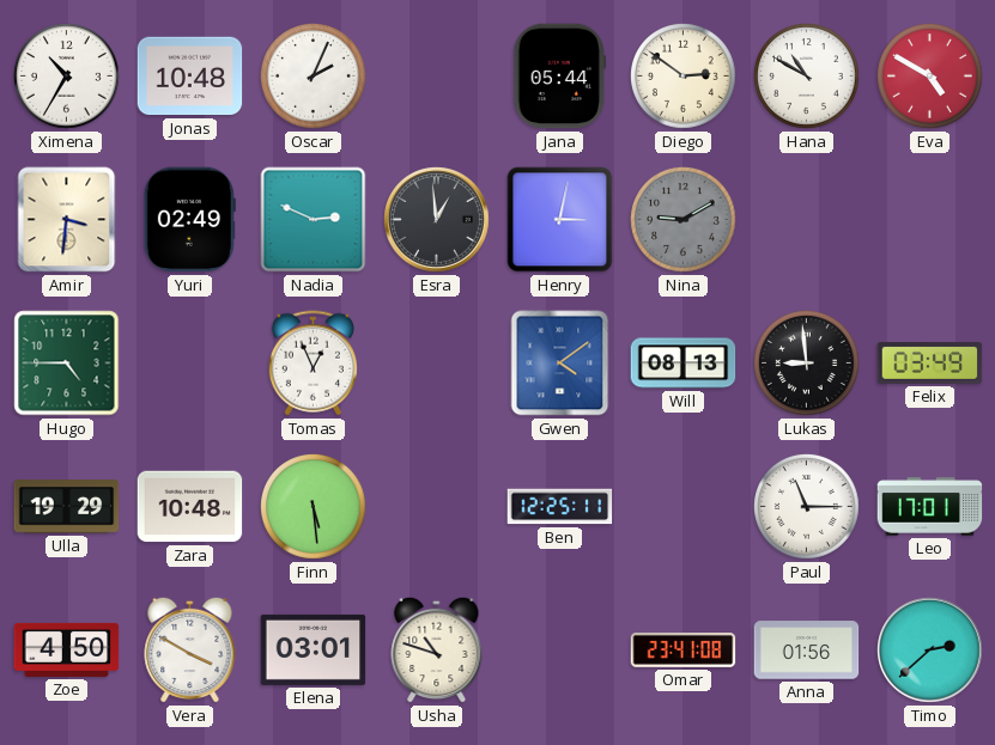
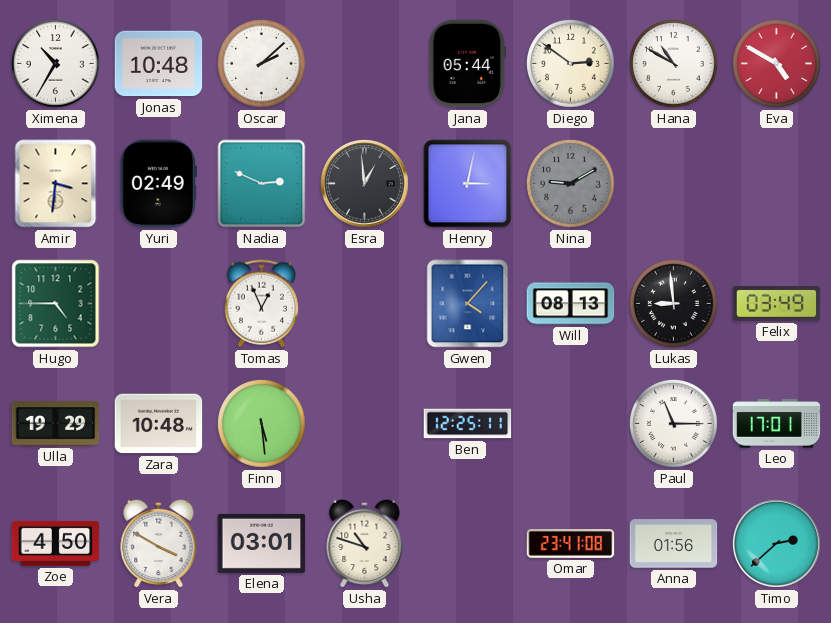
Oscar: 2:04 -> 2:08
Gwen: 4:09 -> 4:07
